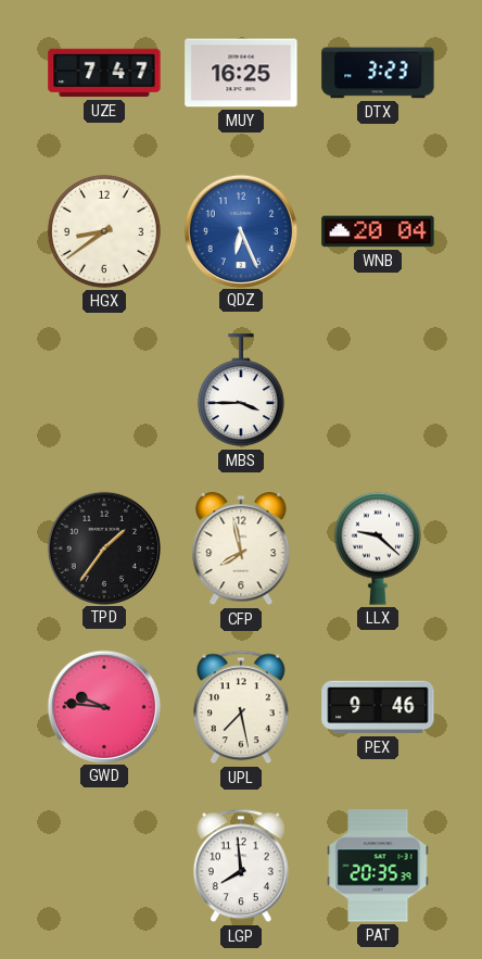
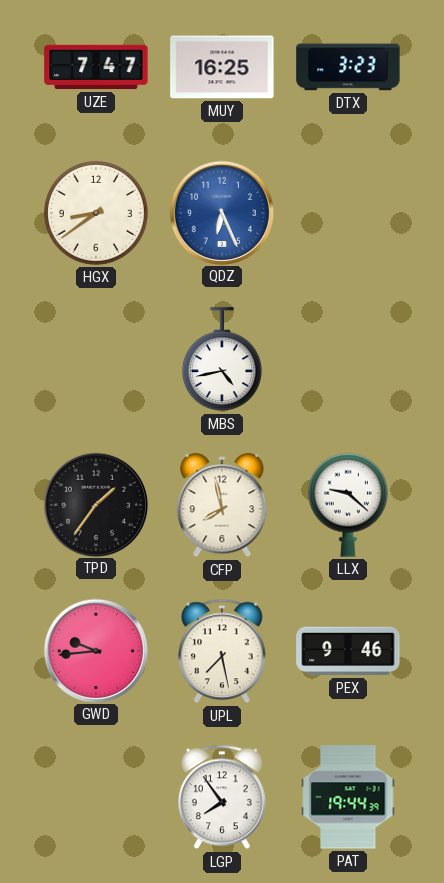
WNB: 20:04 -> none
MBS: 3:45 -> 4:43
GWD: 9:46 -> 9:44
LGP: 7:59 -> 7:54
PAT: 20:35 -> 19:44
